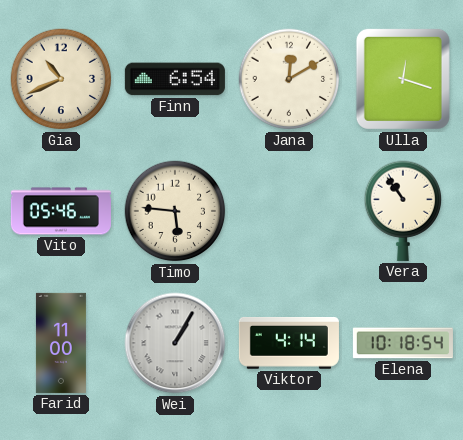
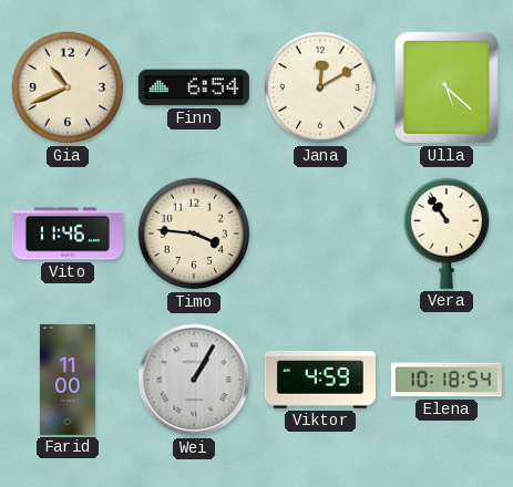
Ulla: 12:18 -> 5:22
Vito: 05:46 -> 11:46
Timo: 5:46 -> 3:46
Viktor: 4:14 -> 4:59
